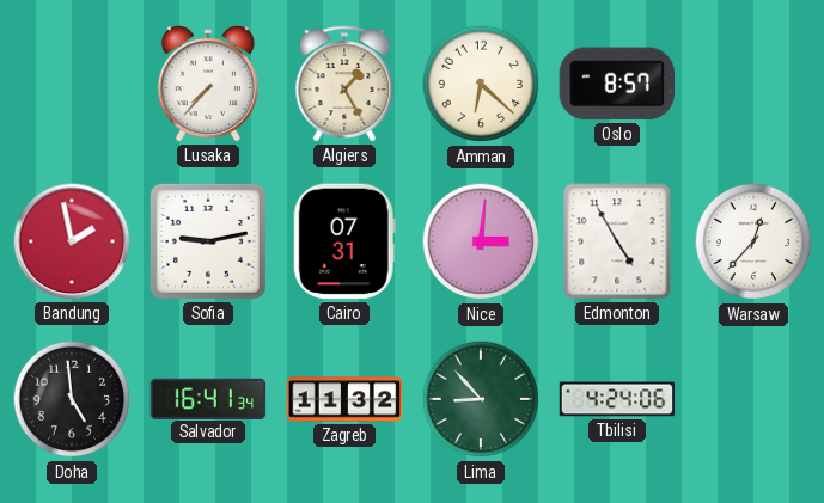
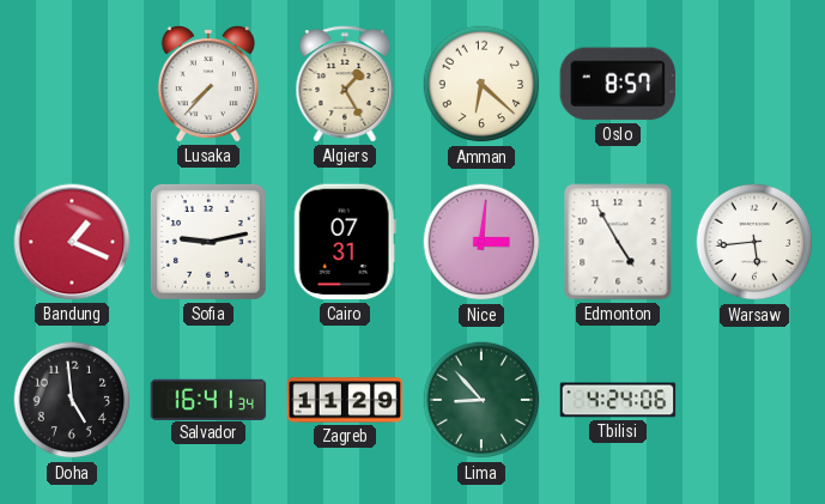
Bandung: 1:58 -> 1:19
Warsaw: 12:37 -> 5:44
Zagreb: 11:32 -> 11:29
